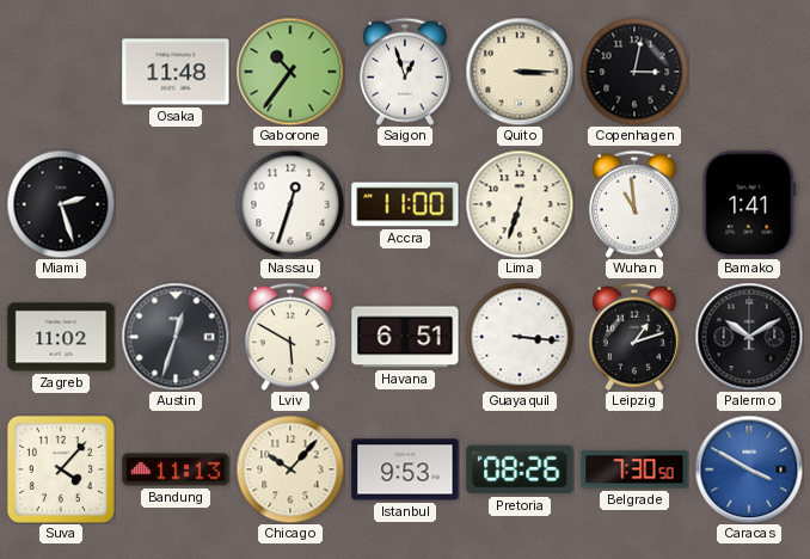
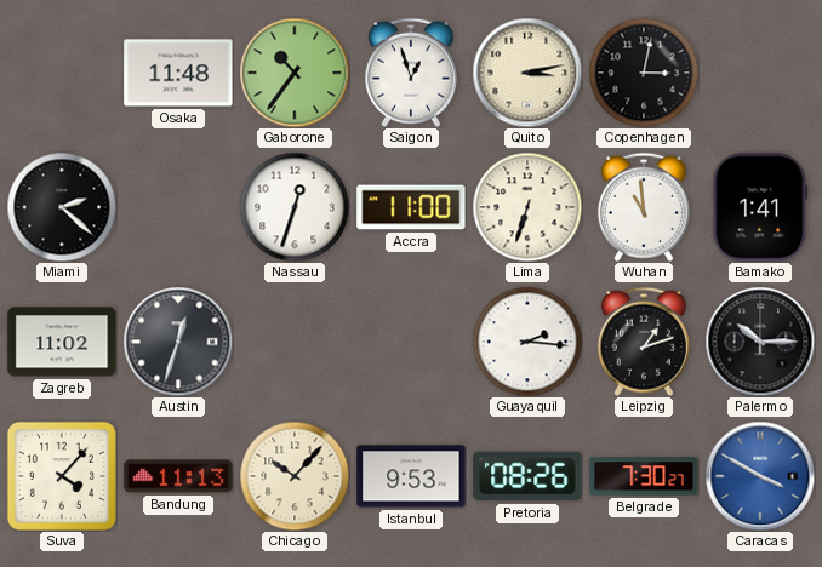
Quito: 3:15 -> 3:13
Miami: 2:27 -> 2:22
Lviv: 5:50 -> none
Havana: 6:51 -> none
Guayaquil: 3:16 -> 2:16
Palermo: 10:10 -> 10:15
Belgrade: 7:30:50 -> 7:30:27
